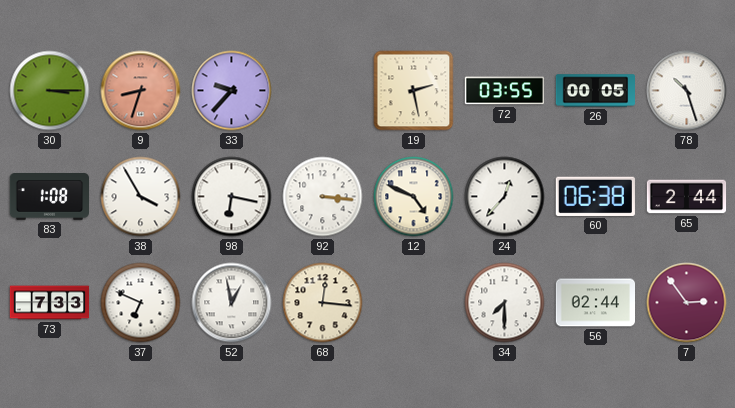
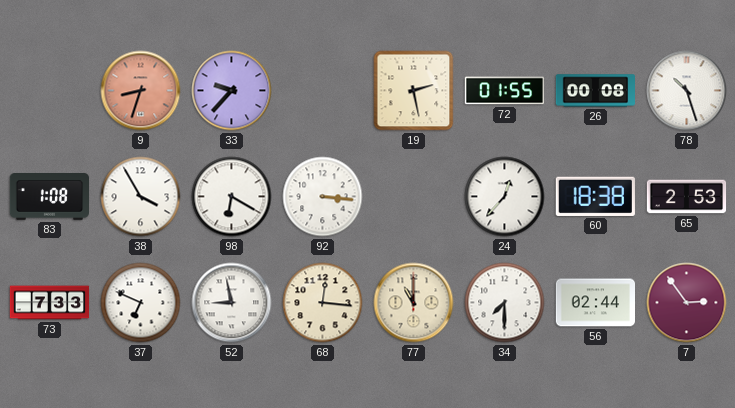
30: 3:15 -> none
72: 03:55 -> 01:55
26: 00:05 -> 00:08
98: 6:17 -> 6:20
12: 4:49 -> none
60: 06:38 -> 18:38
65: 2:44 -> 2:53
52: 12:58 -> 8:58
77: none -> 11:00
